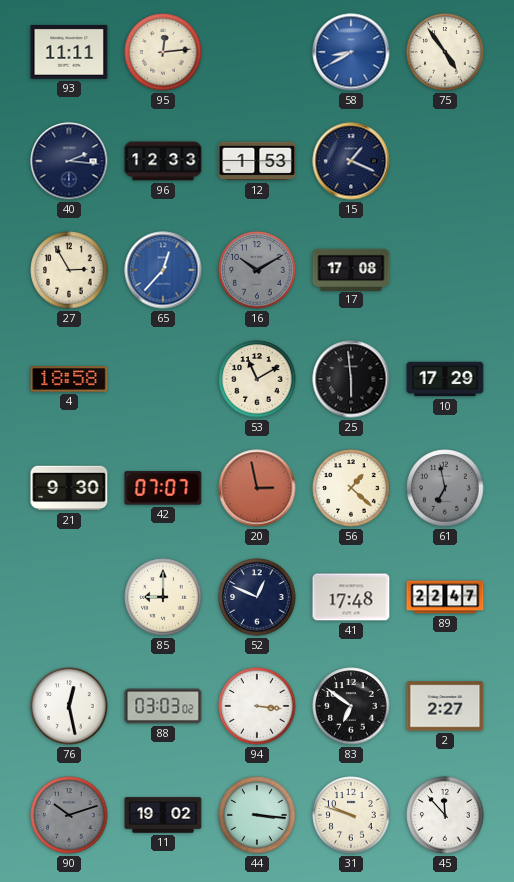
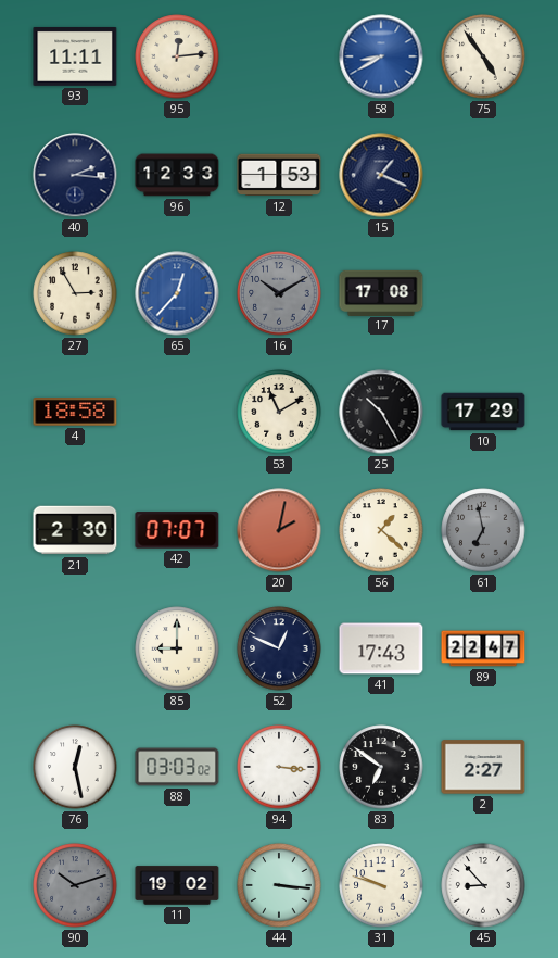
25: 5:59 -> 10:25
21: 9:30 -> 2:30
20: 2:58 -> 2:02
41: 17:48 -> 17:43
45: 11:53 -> 8:53
